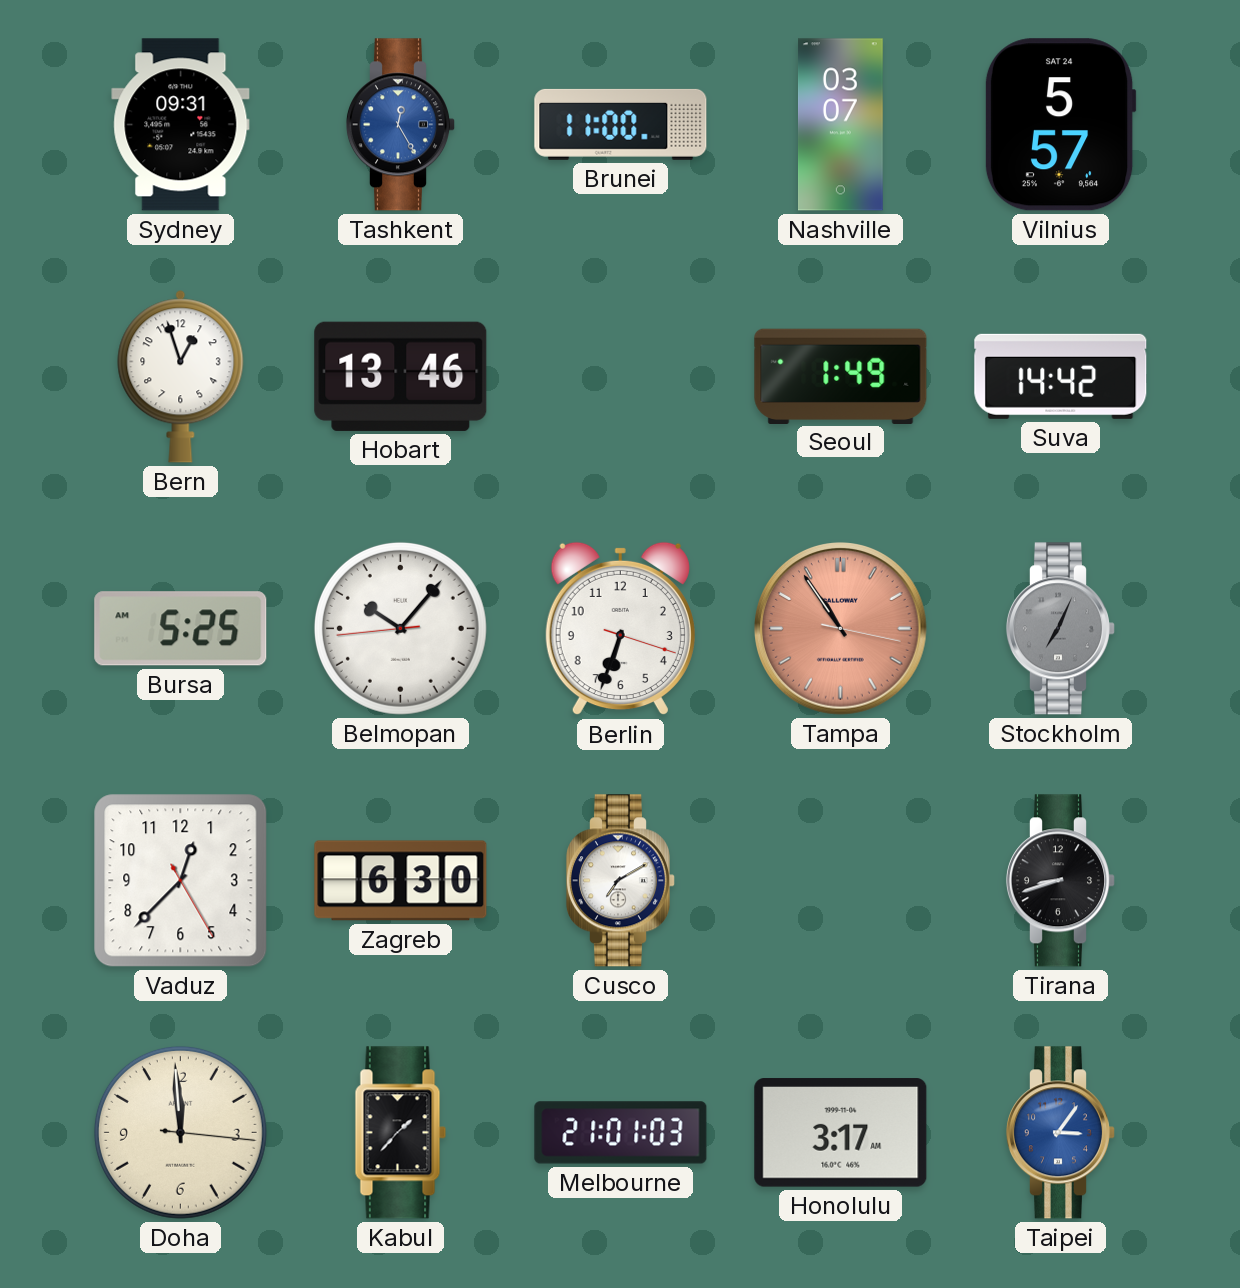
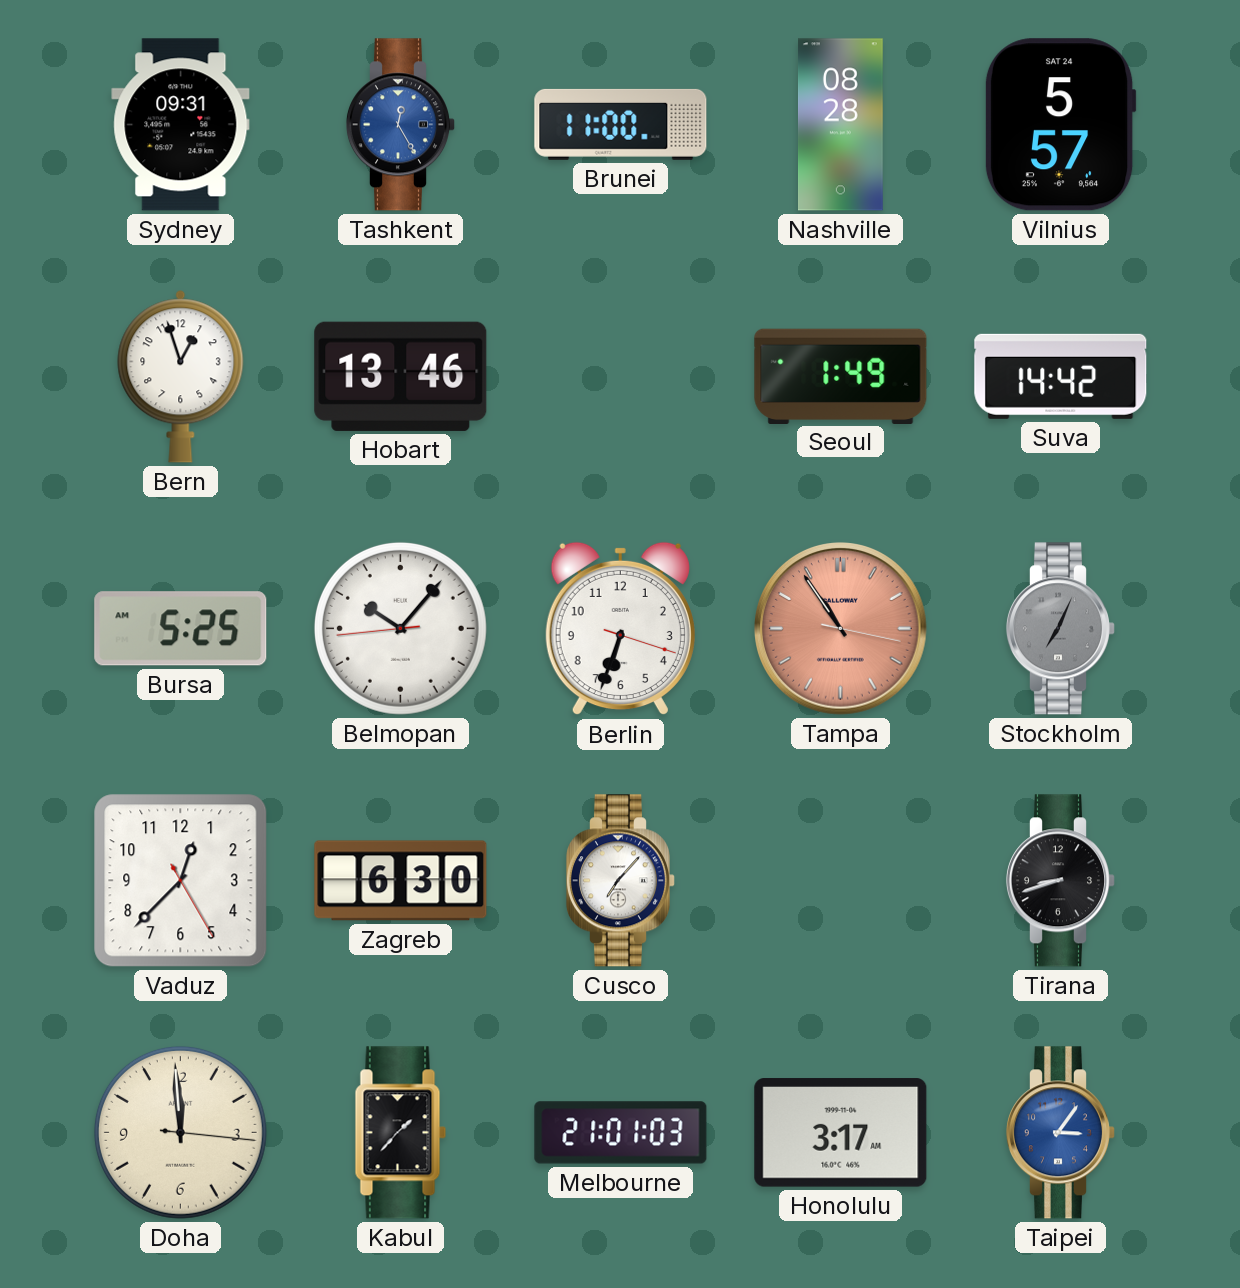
Nashville: 03:07 -> 08:28
Cusco: 7:10 -> 7:07
